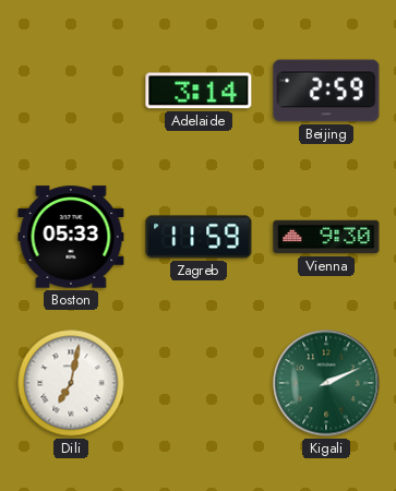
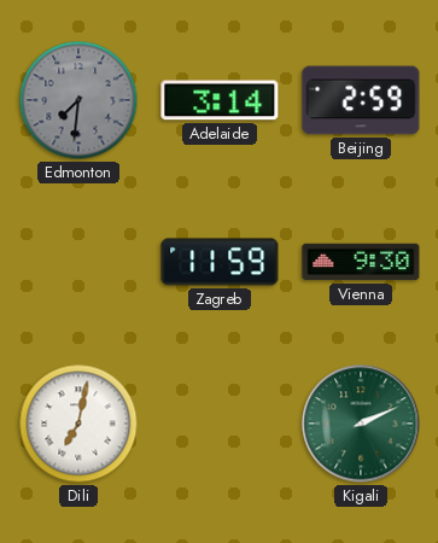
Edmonton: none -> 7:31
Boston: 05:33 -> none
